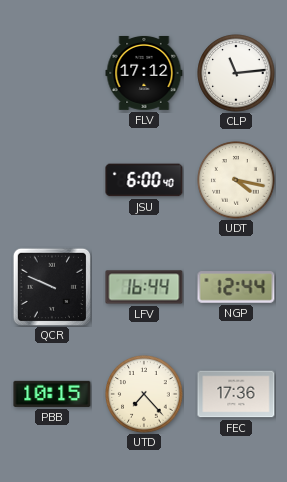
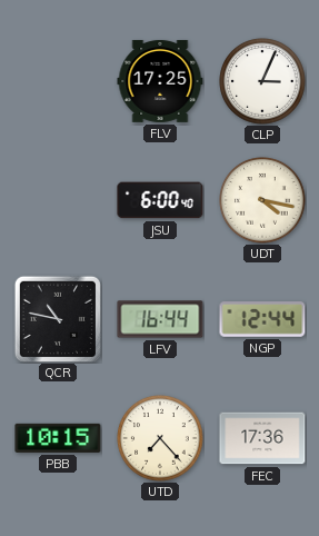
FLV: 17:12 -> 17:25
CLP: 11:14 -> 3:04
QCR: 9:49 -> 10:47
